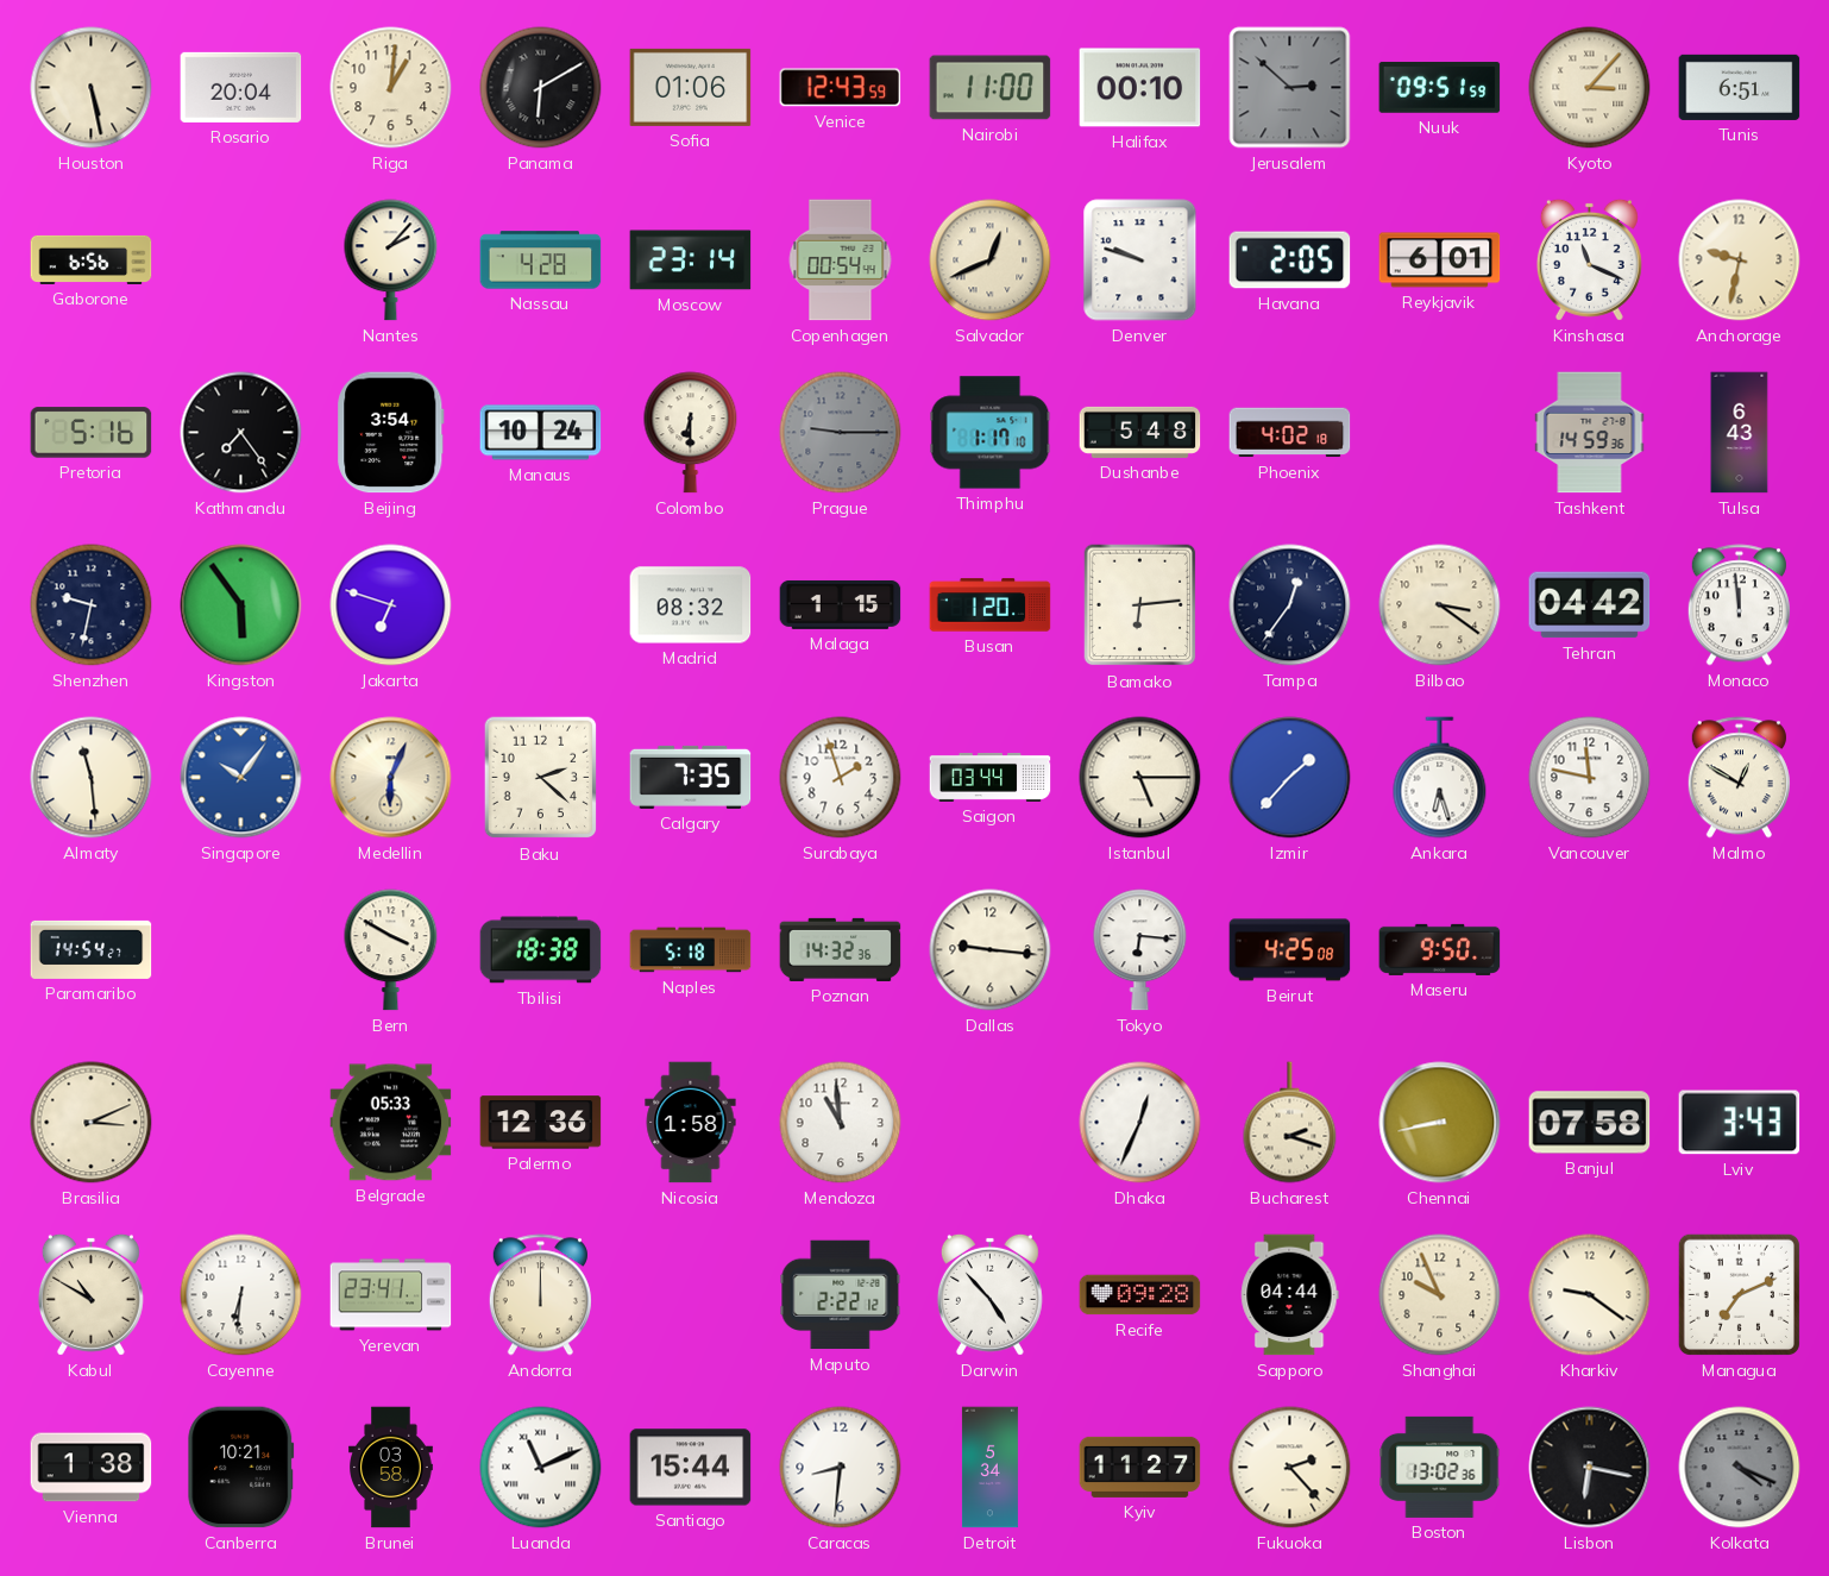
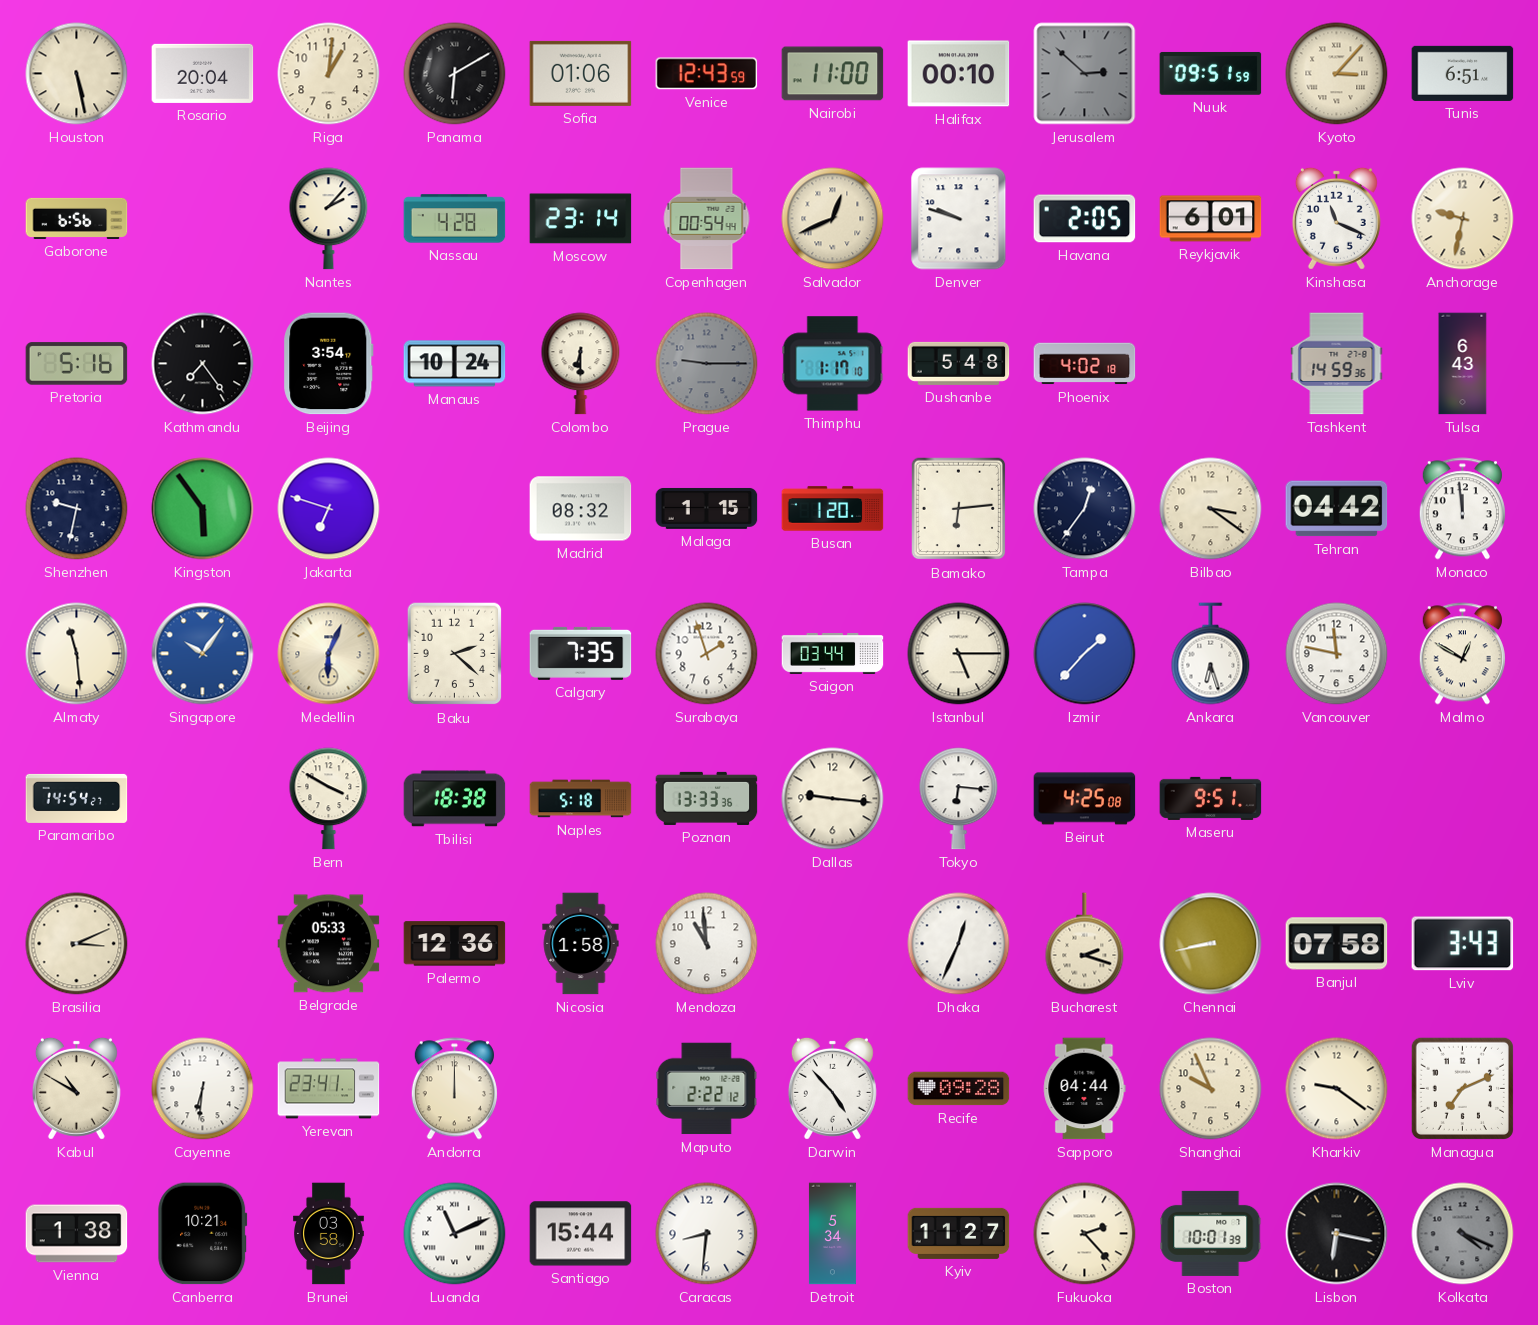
Poznan: 14:32 -> 13:33
Maseru: 9:50 -> 9:51
Boston: 13:02 -> 10:01
